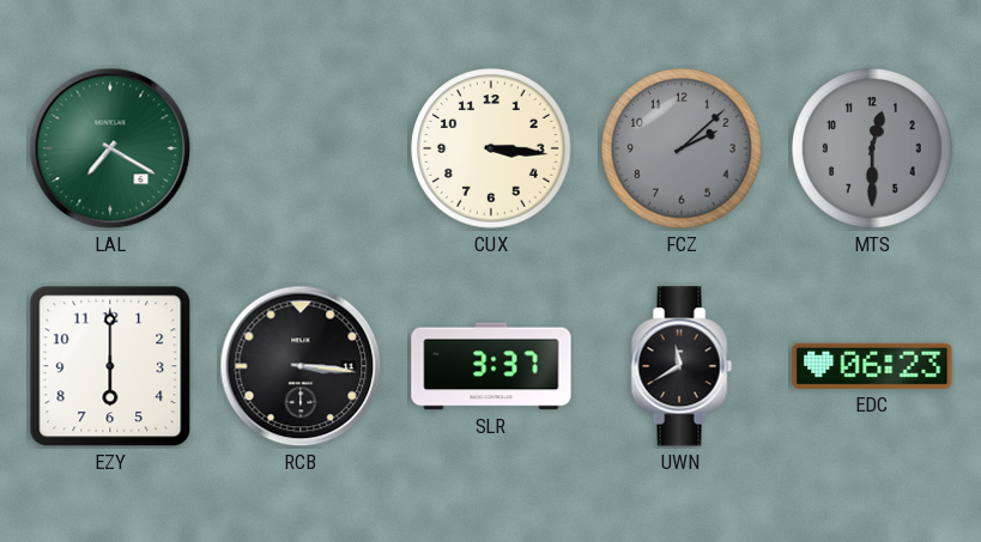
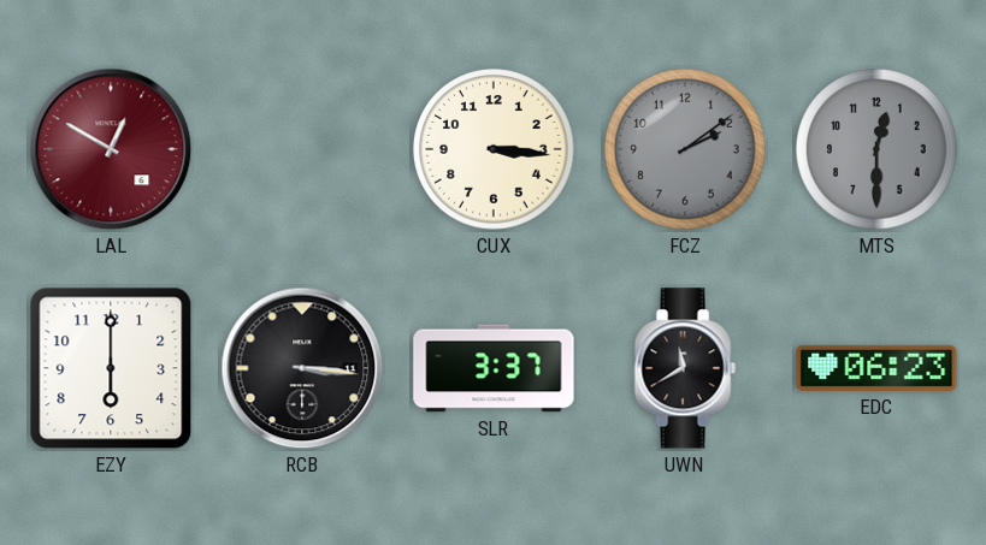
LAL: 7:20 -> 12:50
LAL dial: green -> burgundy
FCZ: 2:08 -> 2:09
